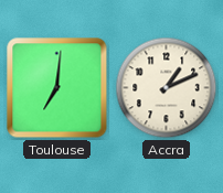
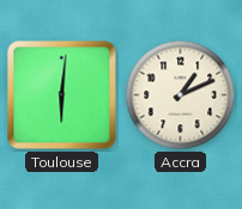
Toulouse: 7:01 -> 6:01
